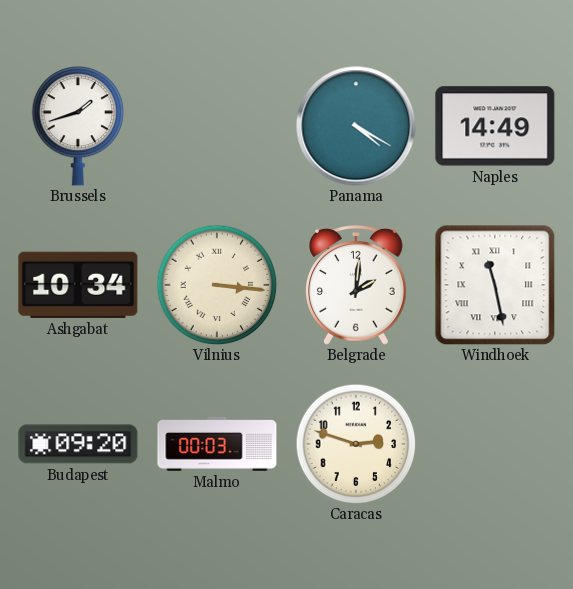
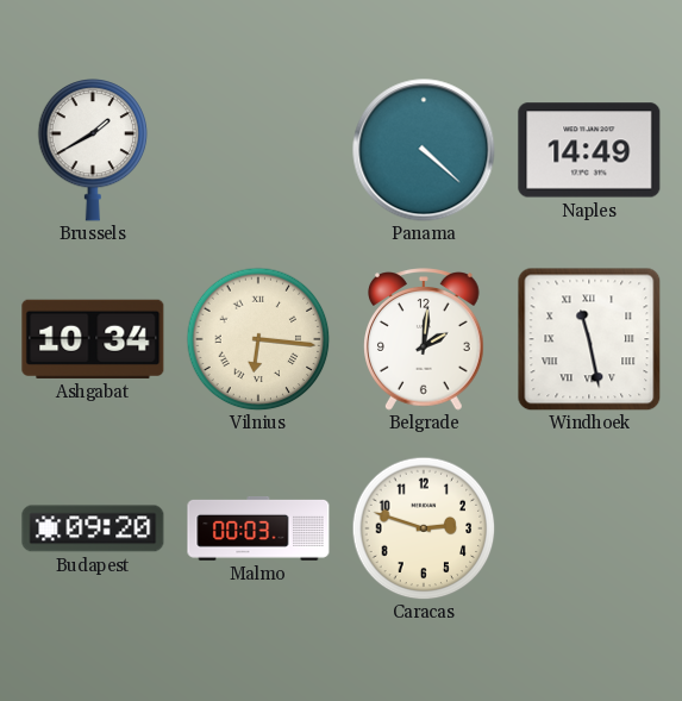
Brussels: 1:42 -> 1:40
Panama: 4:20 -> 4:22
Vilnius: 3:16 -> 6:16
